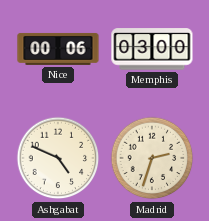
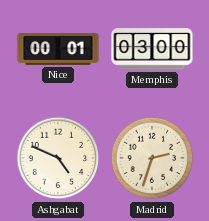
Nice: 00:06 -> 00:01
